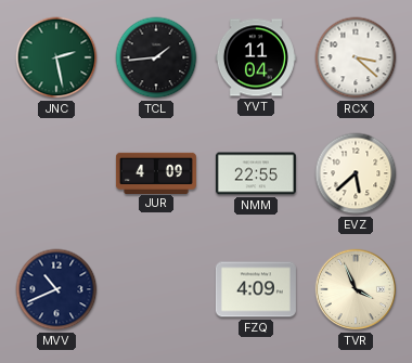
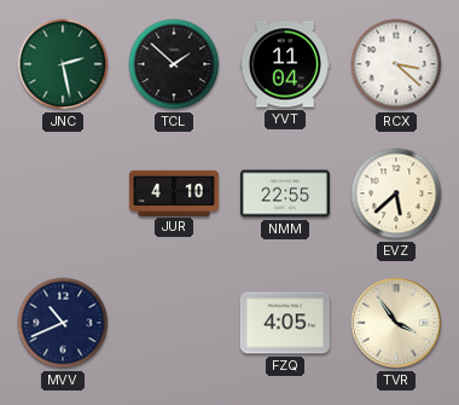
TCL: 1:44 -> 1:52
JUR: 4:09 -> 4:10
FZQ: 4:09 -> 4:05
TVR: 3:56 -> 3:54
